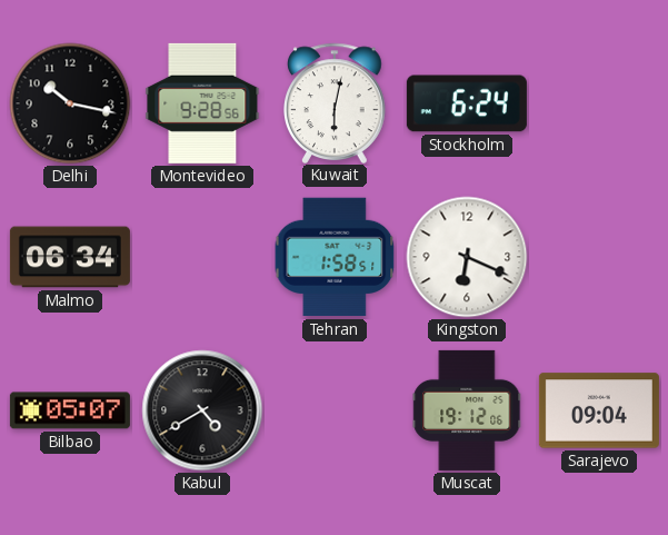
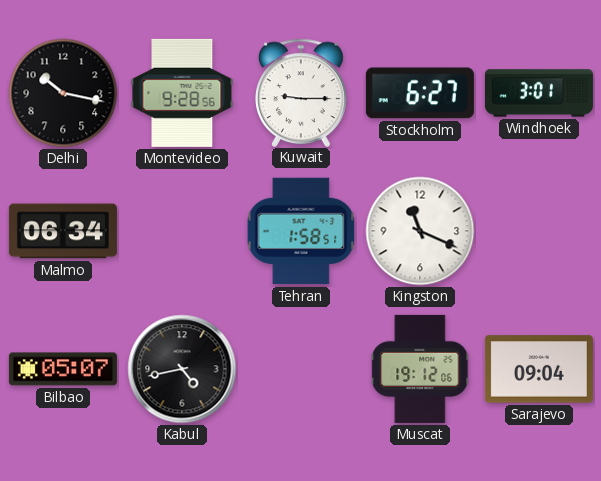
Kuwait: 6:02 -> 9:15
Stockholm: 6:24 -> 6:27
Windhoek: none -> 3:01
Kingston: 6:19 -> 11:19
Kabul: 4:40 -> 4:43
